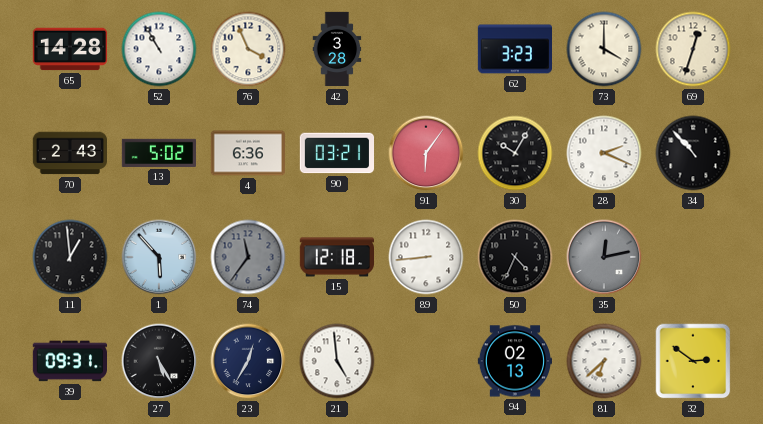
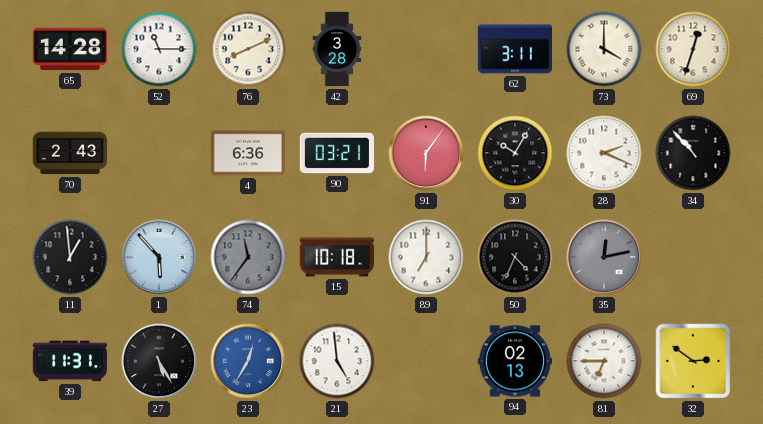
52: 10:55 -> 11:15
76: 3:56 -> 8:11
62: 3:23 -> 3:11
13: 5:02 -> none
15: 12:18 -> 10:18
89: 8:44 -> 7:00
39: 09:31 -> 11:31
23 dial: navy -> blue
81: 6:38 -> 6:45
